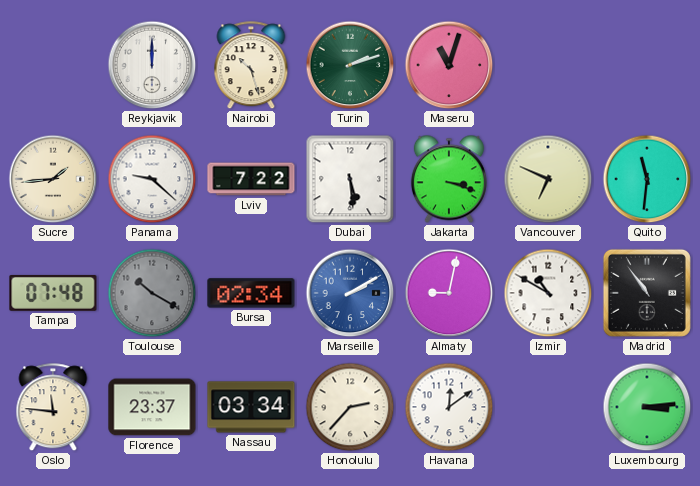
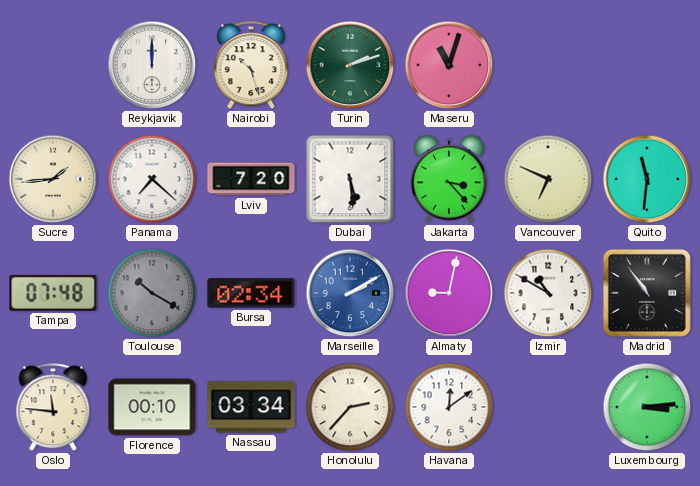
Panama: 9:22 -> 7:22
Lviv: 7:22 -> 7:20
Jakarta: 3:18 -> 3:23
Florence: 23:37 -> 00:10
